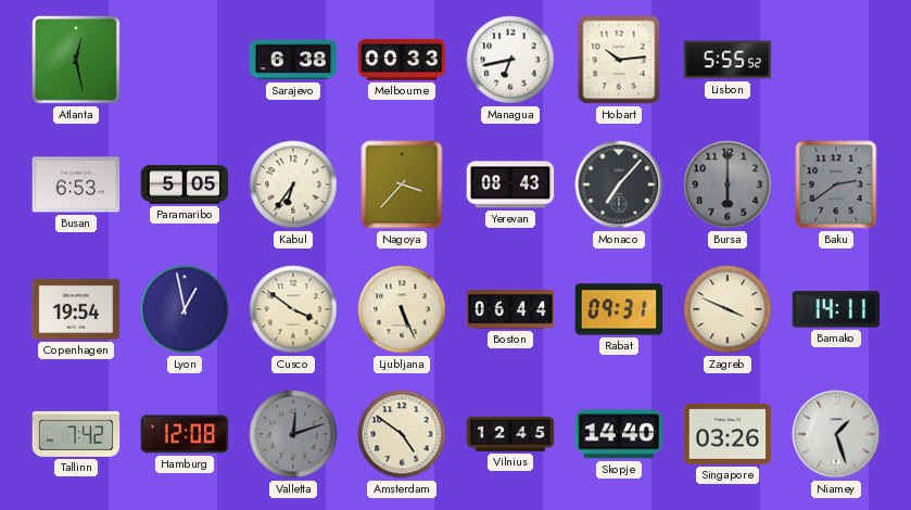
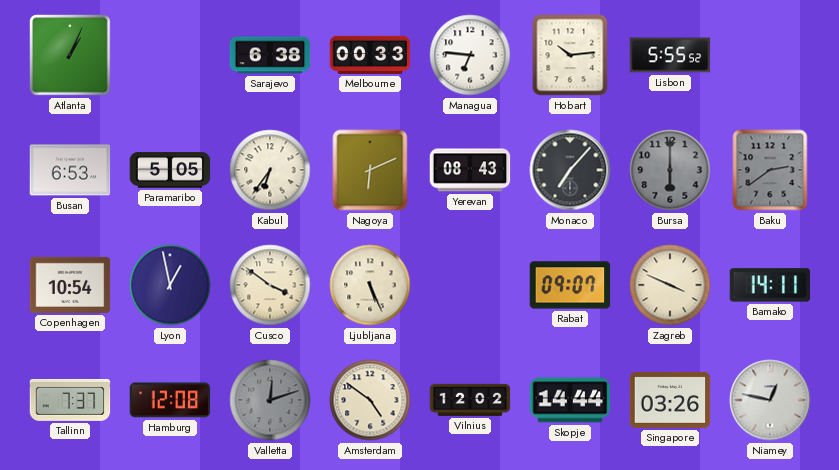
Atlanta: 12:28 -> 1:04
Managua: 6:43 -> 6:46
Nagoya: 3:37 -> 6:11
Copenhagen: 19:54 -> 10:54
Boston: 06:44 -> none
Rabat: 09:31 -> 09:07
Tallinn: 7:42 -> 7:37
Vilnius: 12:45 -> 12:02
Skopje: 14:40 -> 14:44
Niamey: 1:27 -> 12:47
